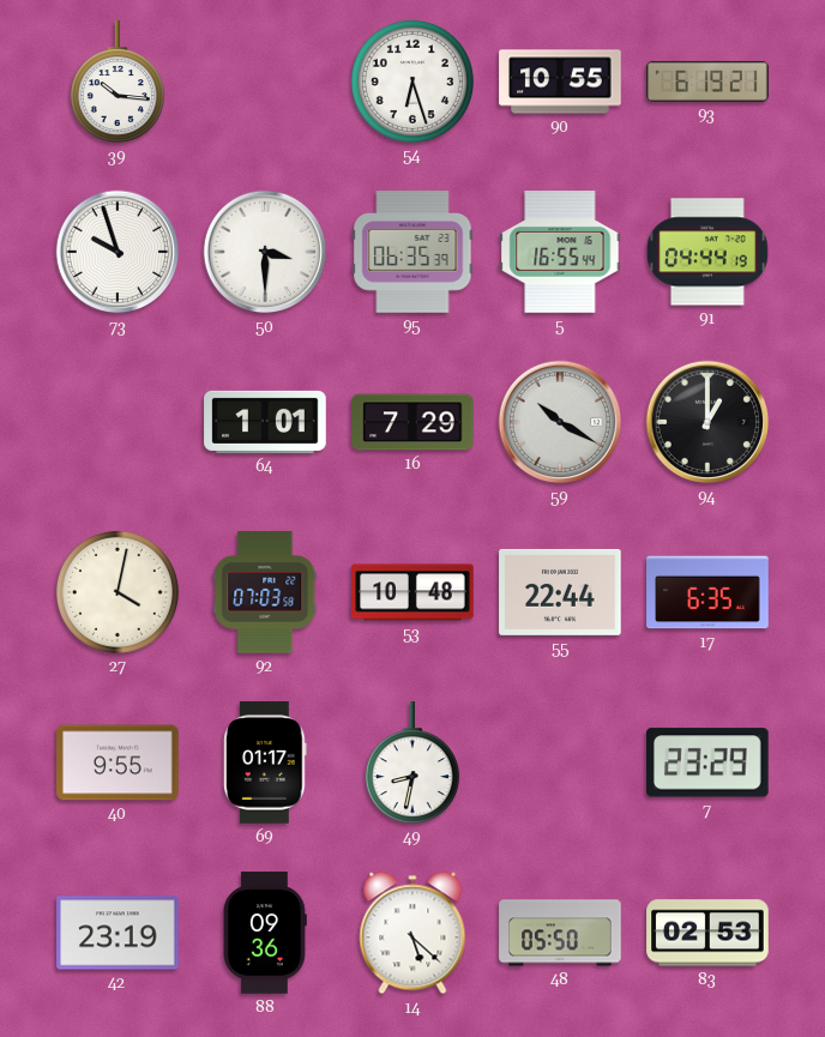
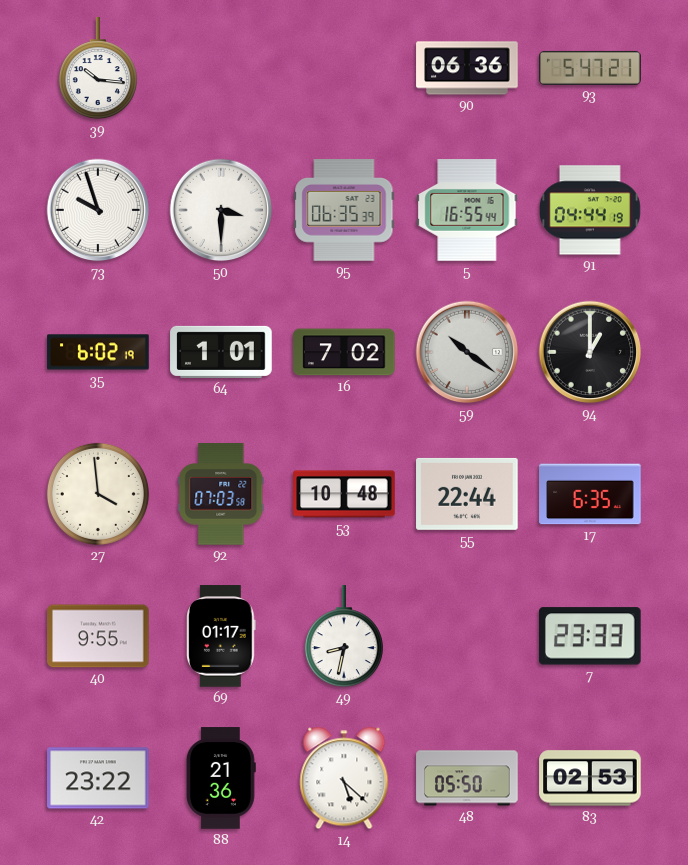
54: 6:27 -> none
90: 10:55 -> 06:36
93: 6:19 -> 5:47
35: none -> 6:02
16: 7:29 -> 7:02
59: 10:20 -> 10:21
27: 4:02 -> 3:59
7: 23:29 -> 23:33
42: 23:19 -> 23:22
88: 09:36 -> 21:36
